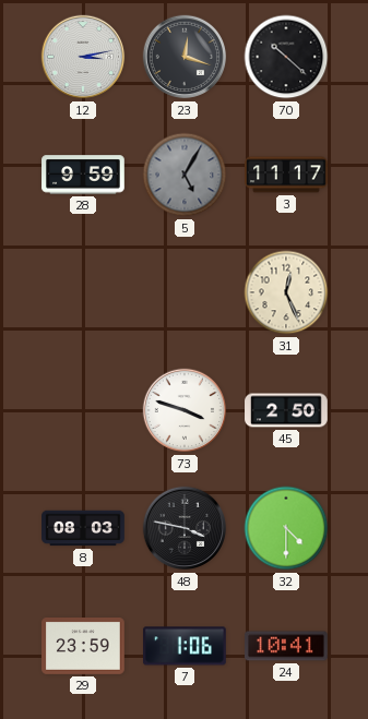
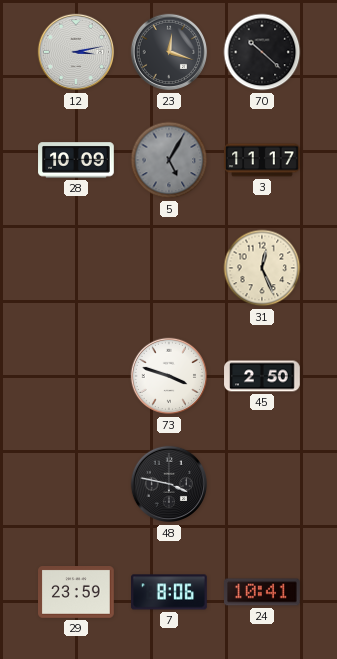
28: 9:59 -> 10:09
8: 08:03 -> none
32: 4:30 -> none
7: 1:06 -> 8:06
